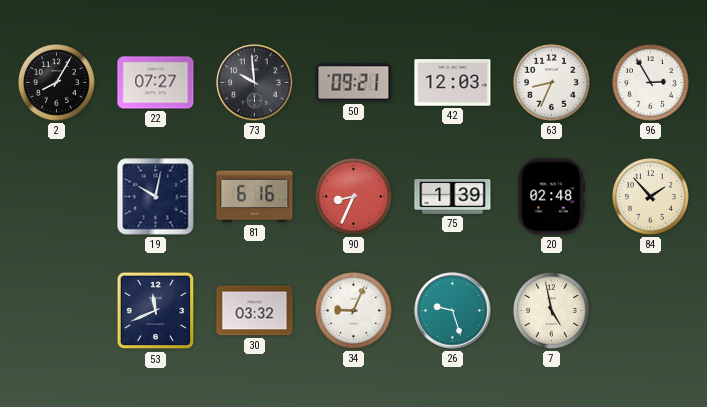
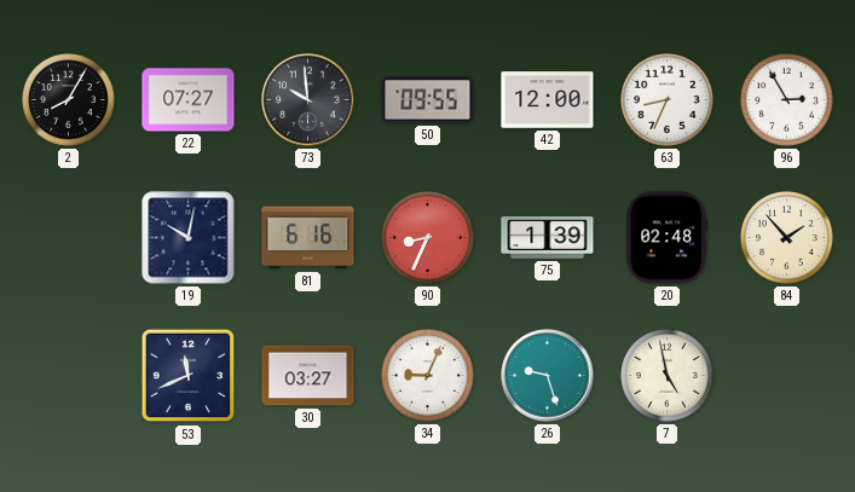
50: 09:21 -> 09:55
42: 12:03 -> 12:00
30: 03:32 -> 03:27
